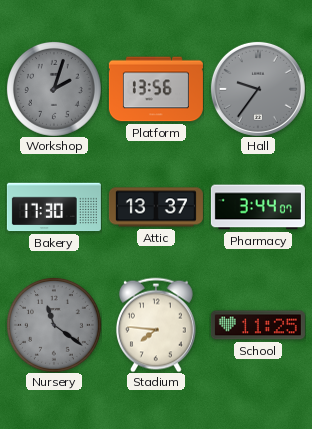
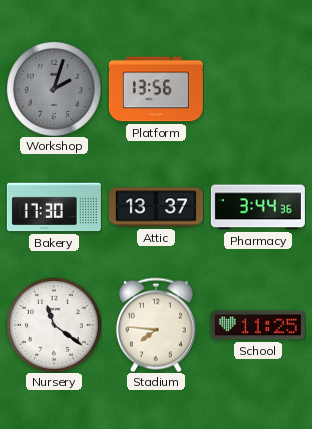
Hall: 9:36 -> none
Pharmacy: 3:44:07 -> 3:44:36
Nursery dial: grey -> white
